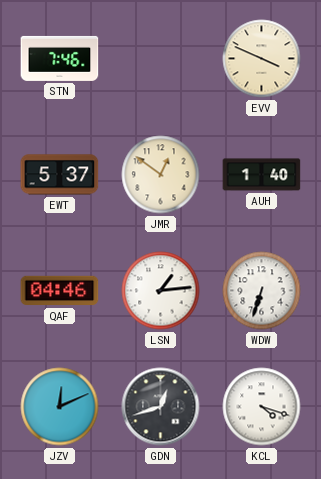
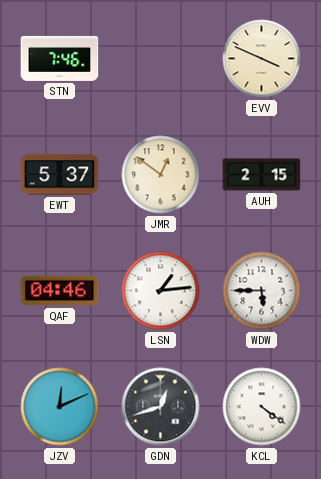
AUH: 1:40 -> 2:15
WDW: 6:33 -> 5:45
KCL: 4:18 -> 4:21
